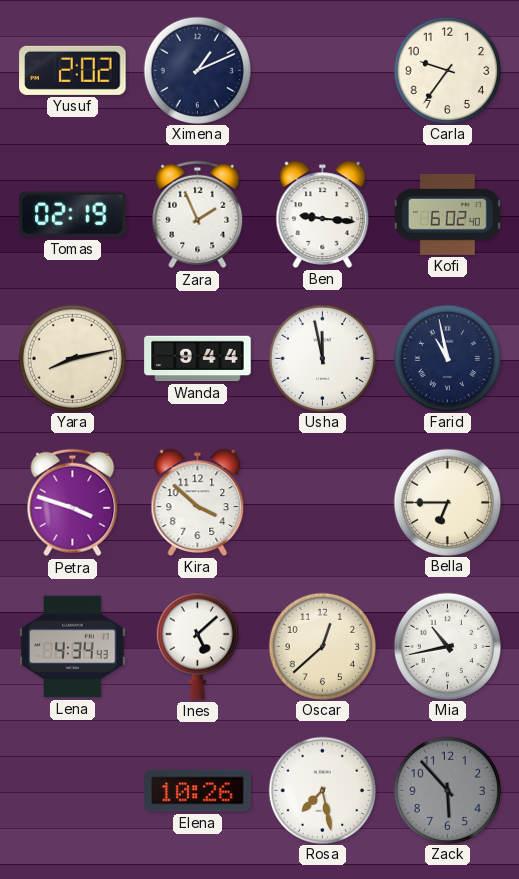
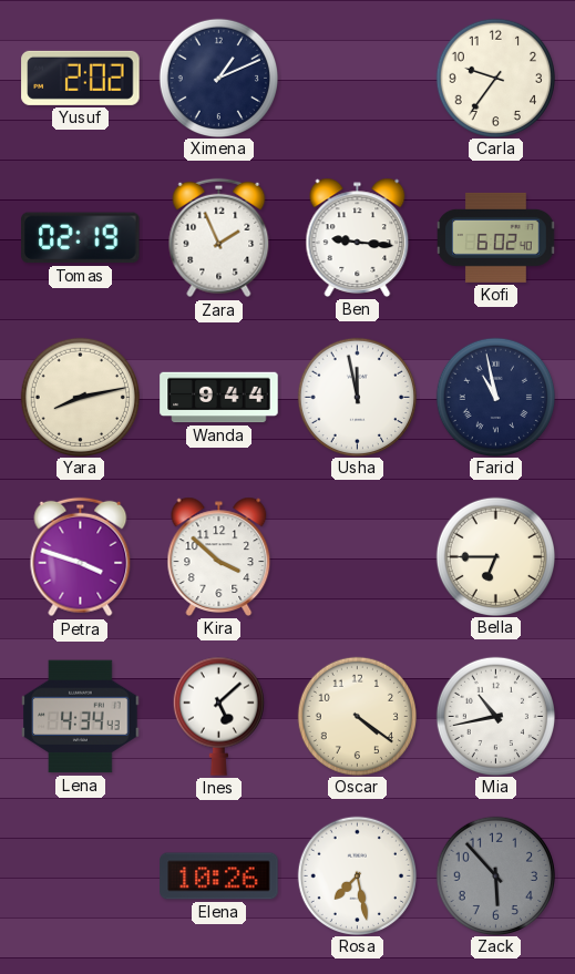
Oscar: 12:38 -> 4:21
